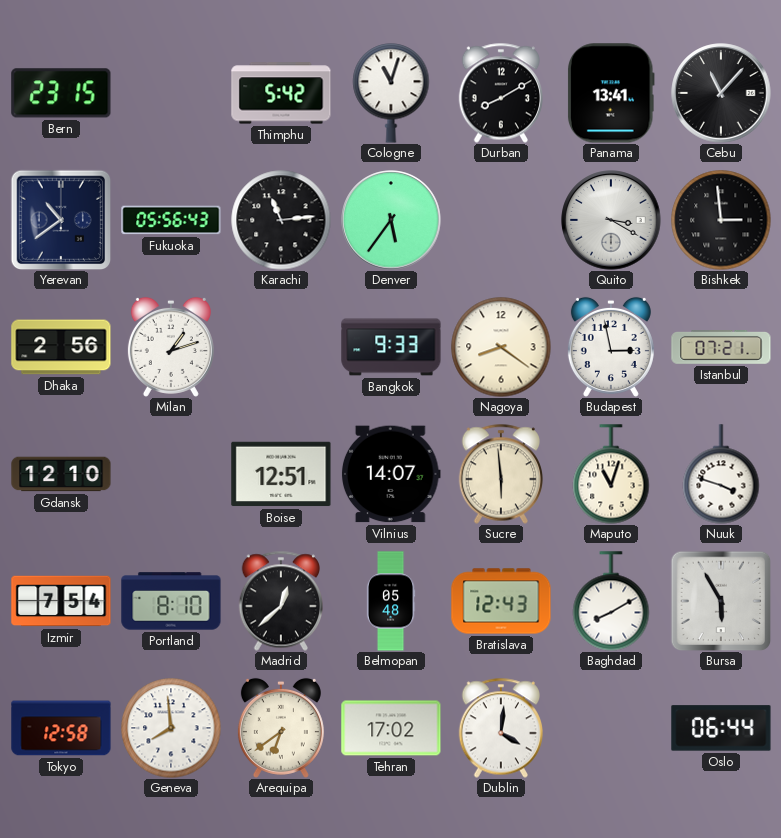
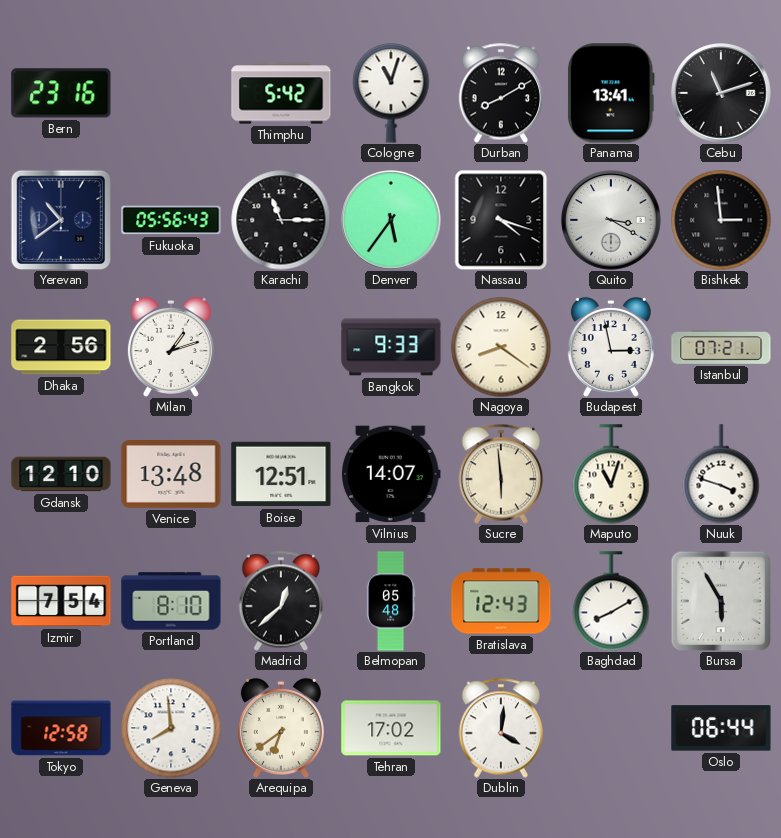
Bern: 23:15 -> 23:16
Cebu: 11:07 -> 11:12
Karachi: 11:14 -> 11:15
Nassau: none -> 4:18
Venice: none -> 13:48
